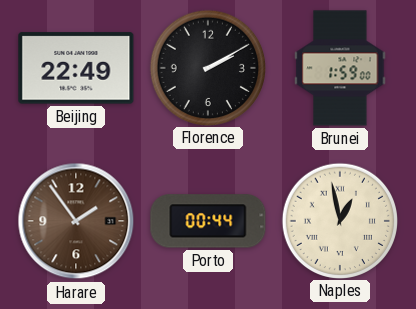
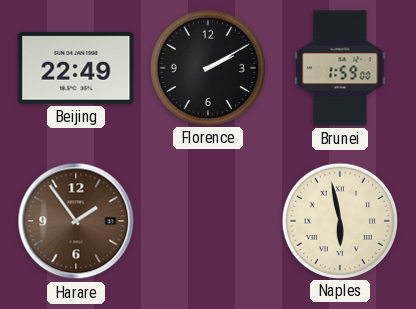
Porto: 00:44 -> none
Naples: 12:58 -> 5:58
